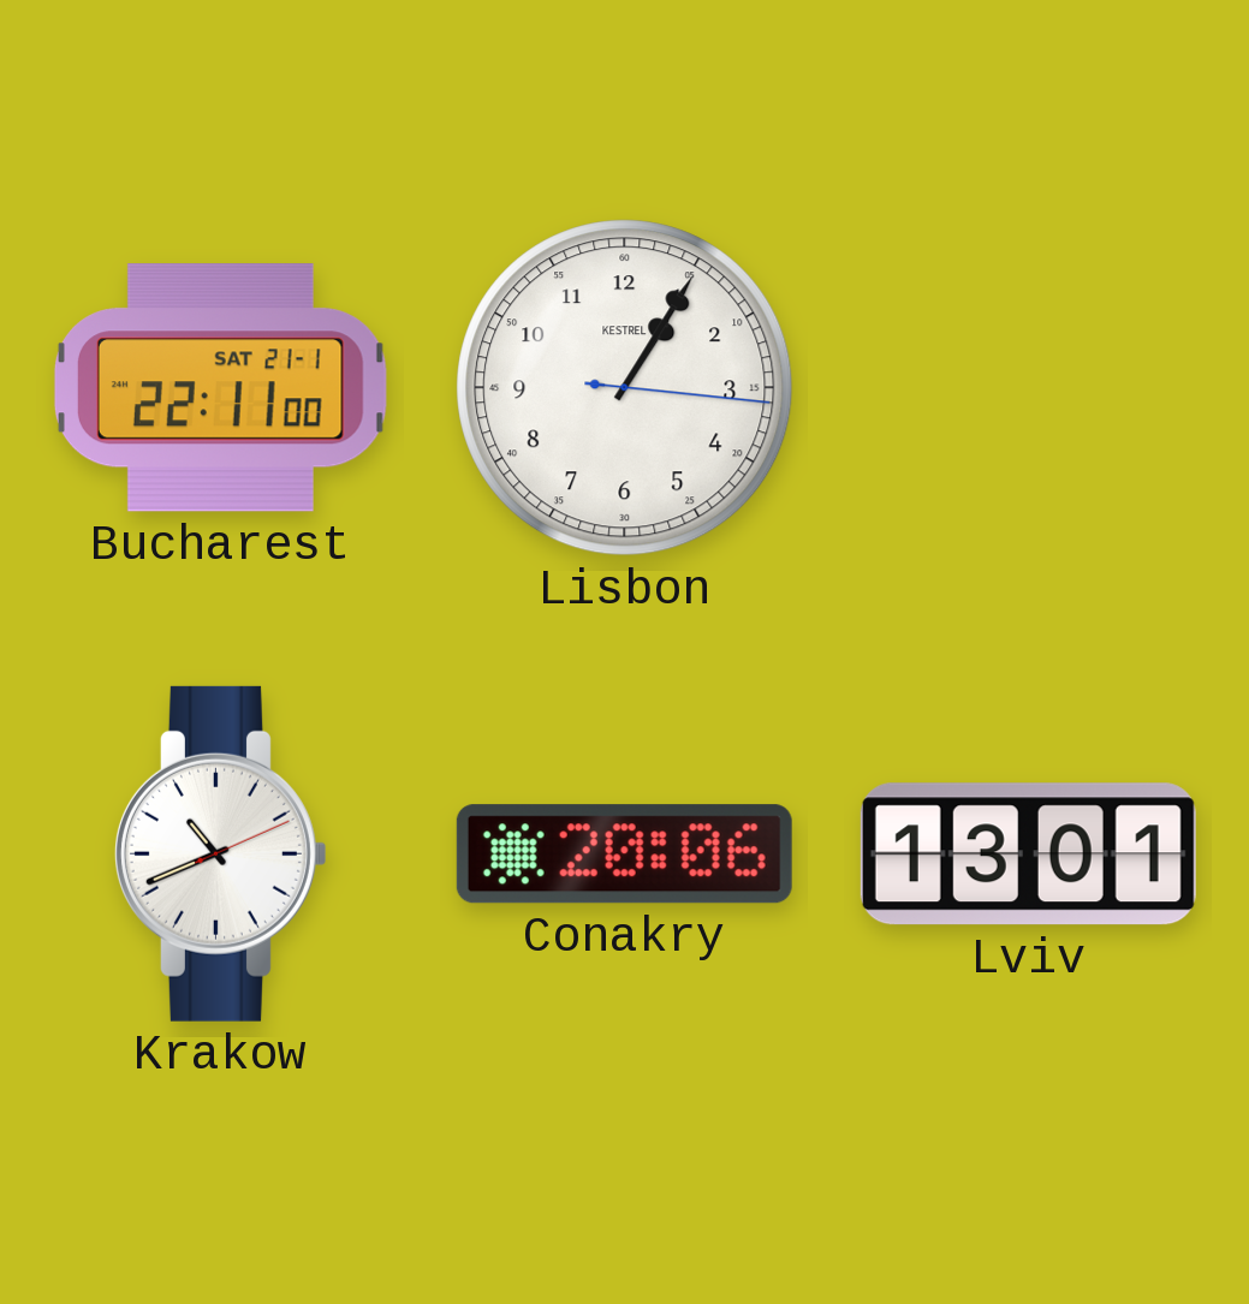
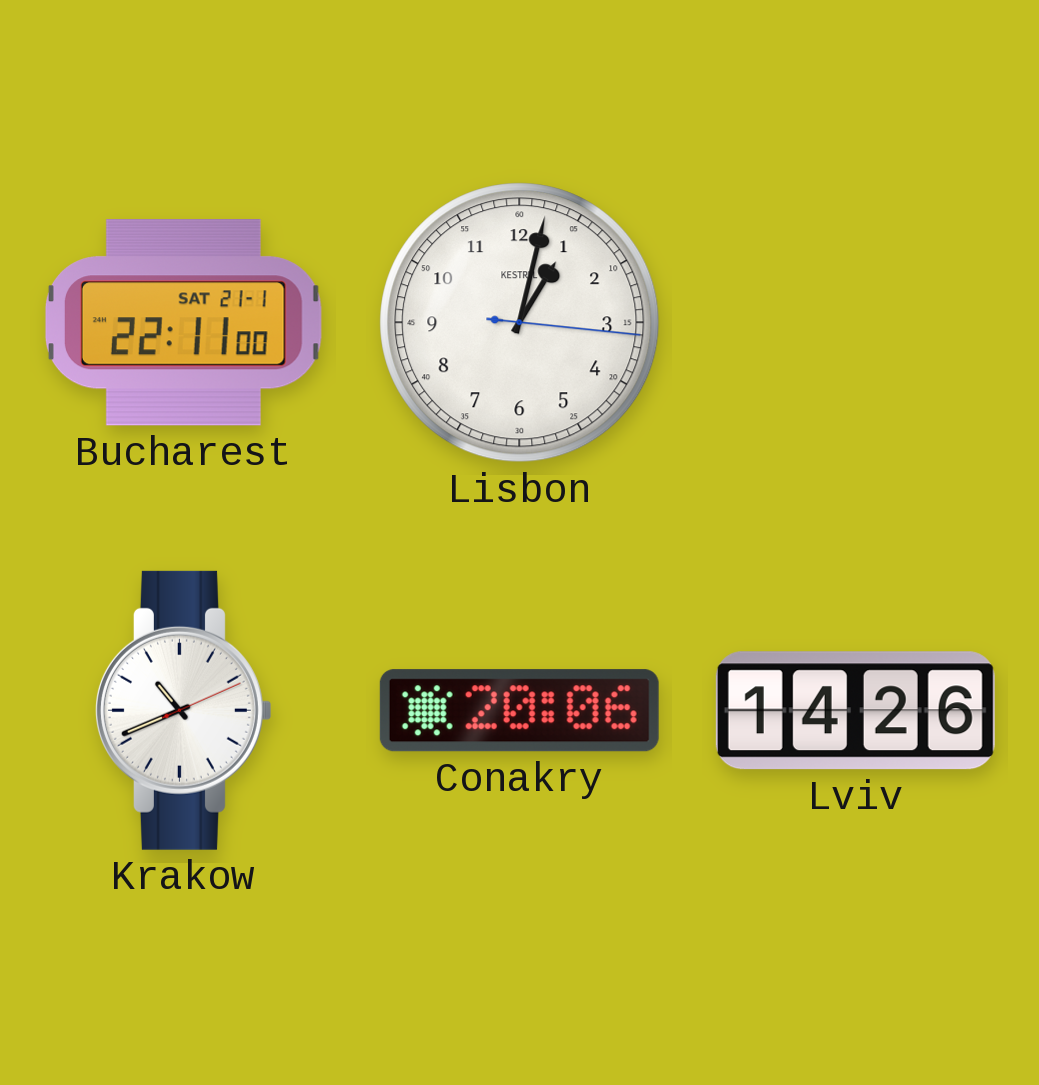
Lisbon: 1:05 -> 1:02
Lviv: 13:01 -> 14:26
